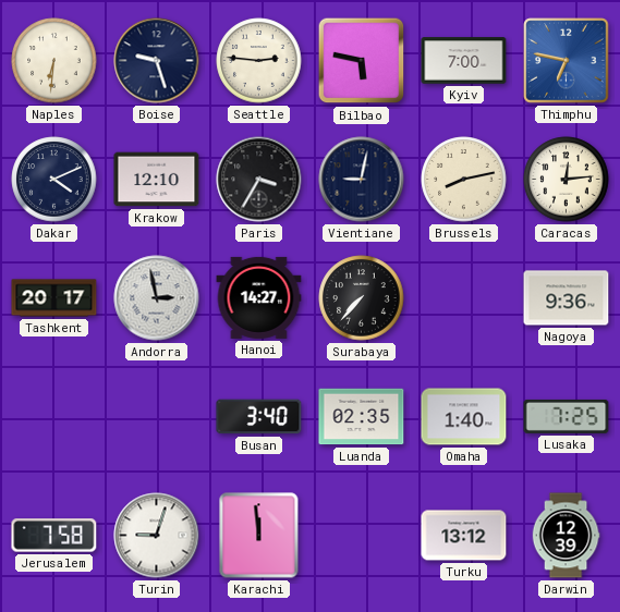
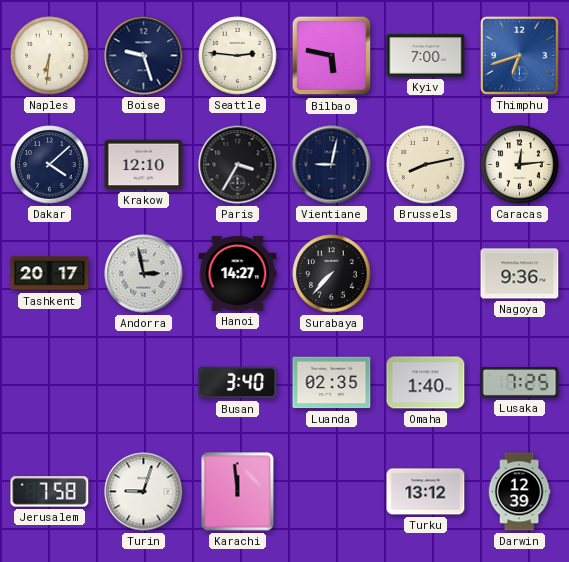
Thimphu: 6:47 -> 6:42
Dakar: 4:11 -> 4:08
